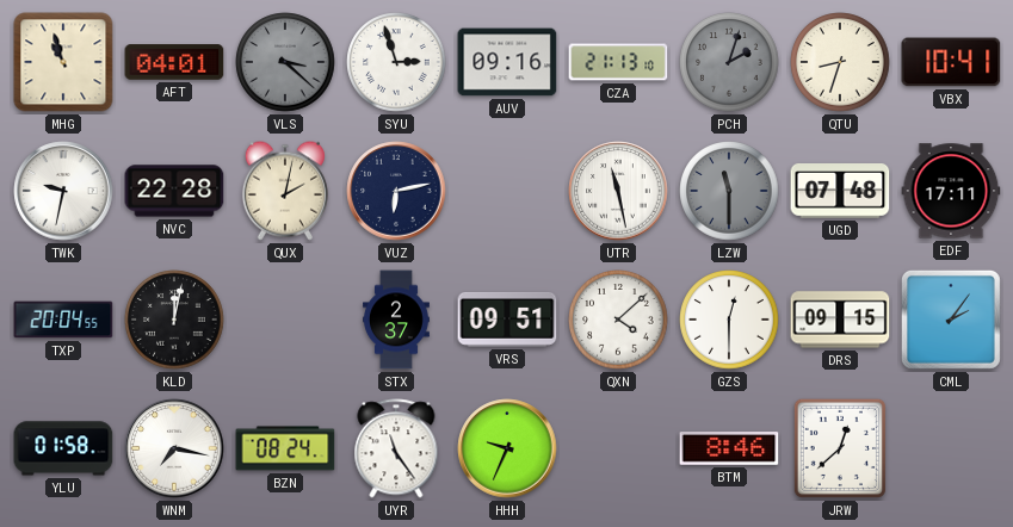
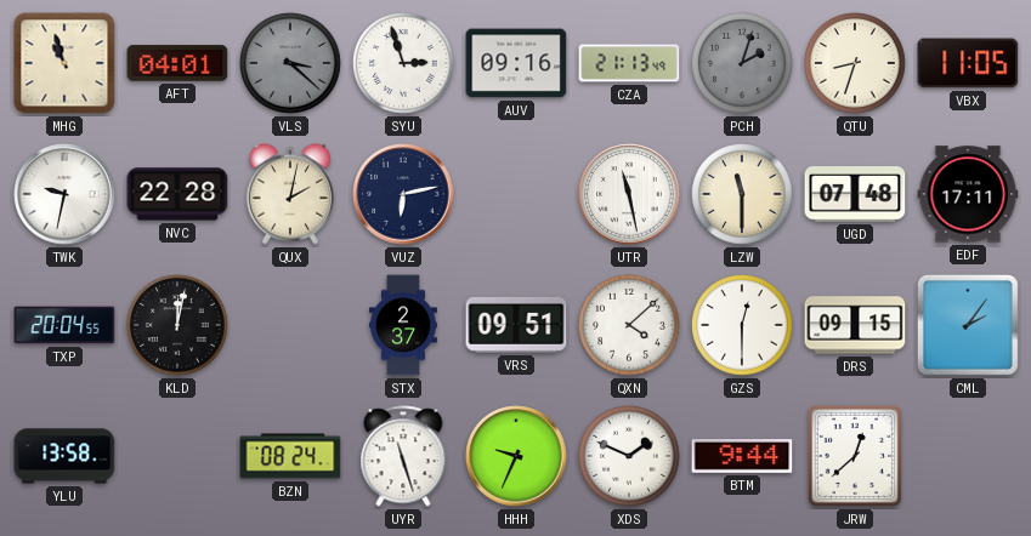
CZA: 21:13:10 -> 21:13:49
VBX: 10:41 -> 11:05
LZW dial: grey -> cream
YLU: 01:58 -> 13:58
WNM: 7:17 -> none
UYR: 11:24 -> 11:27
XDS: none -> 1:49
BTM: 8:46 -> 9:44
